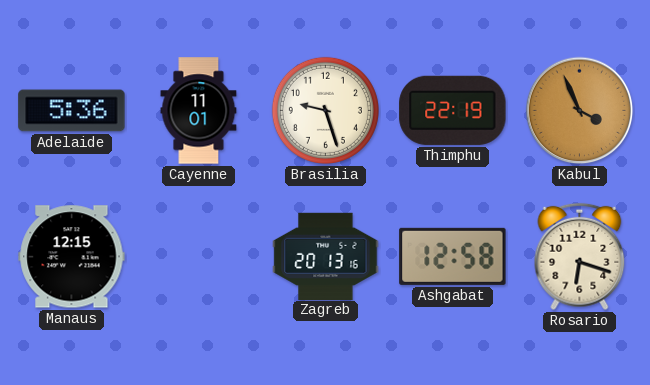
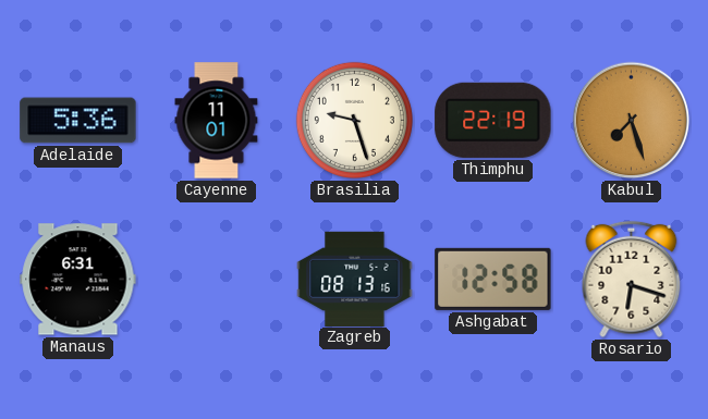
Kabul: 3:56 -> 7:27
Manaus: 12:15 -> 6:31
Zagreb: 20:13 -> 08:13
